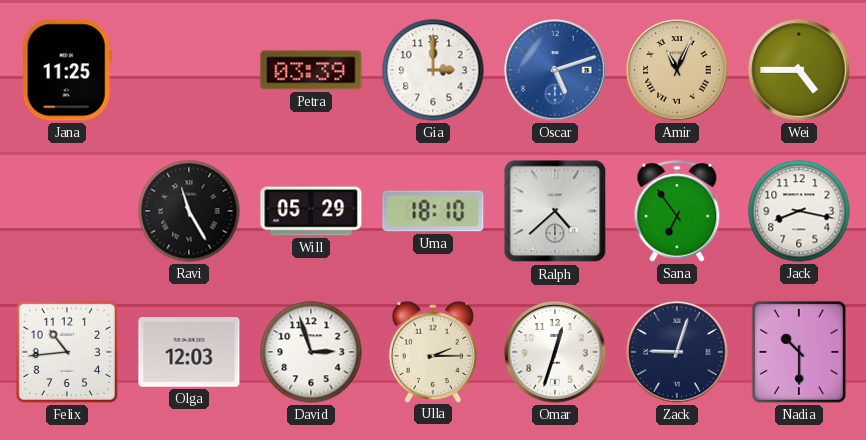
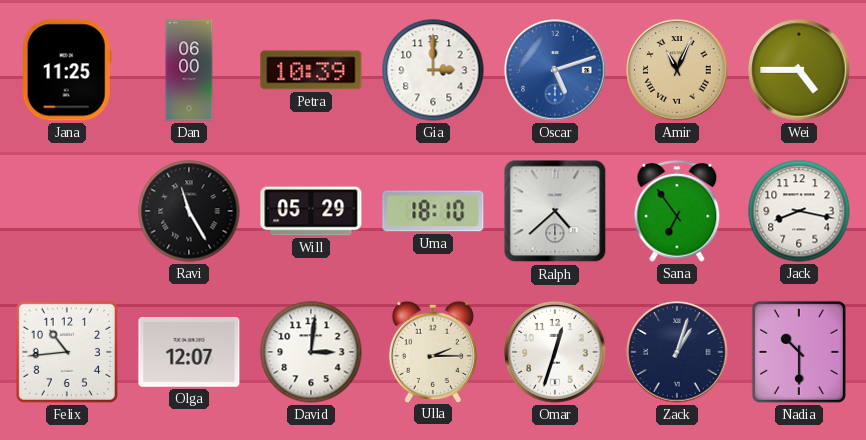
Dan: none -> 06:00
Petra: 03:39 -> 10:39
Olga: 12:03 -> 12:07
David: 2:57 -> 3:01
Zack: 9:03 -> 1:03
